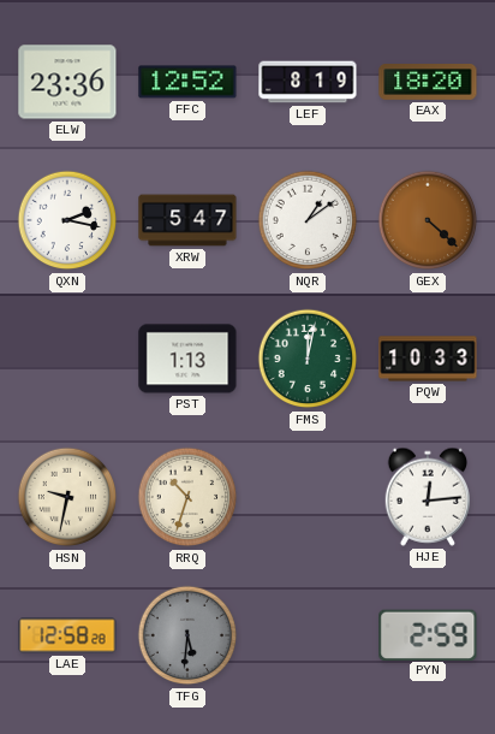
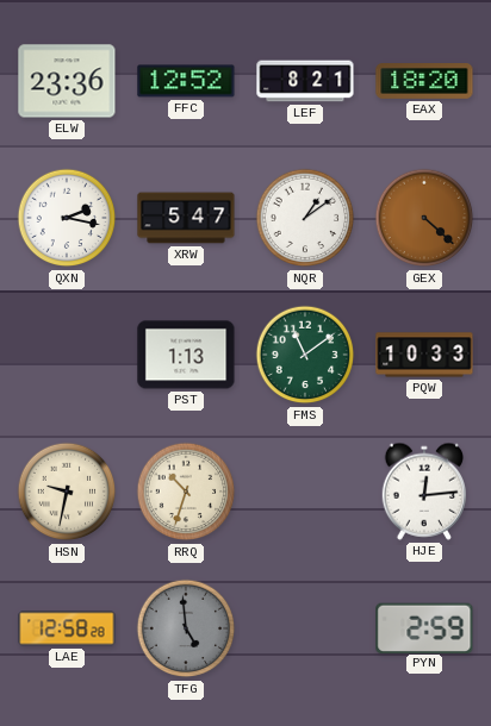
LEF: 8:19 -> 8:21
FMS: 12:02 -> 11:09
TFG: 5:31 -> 4:59
